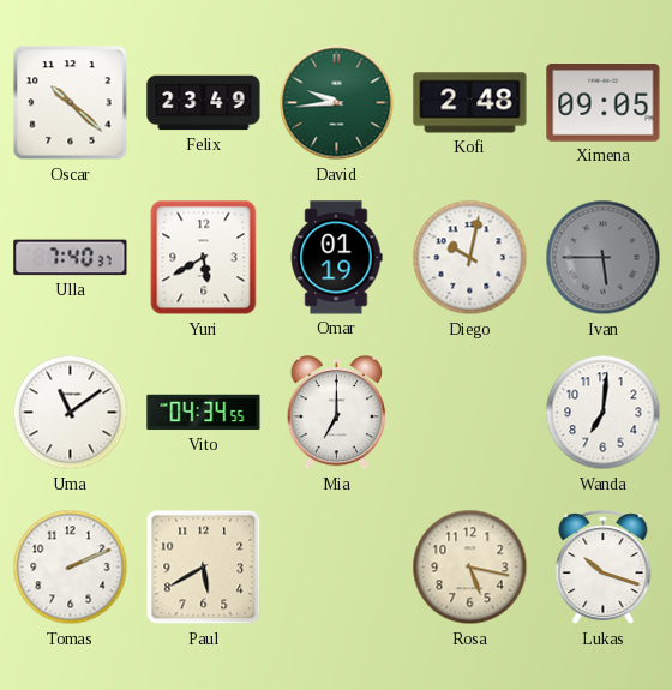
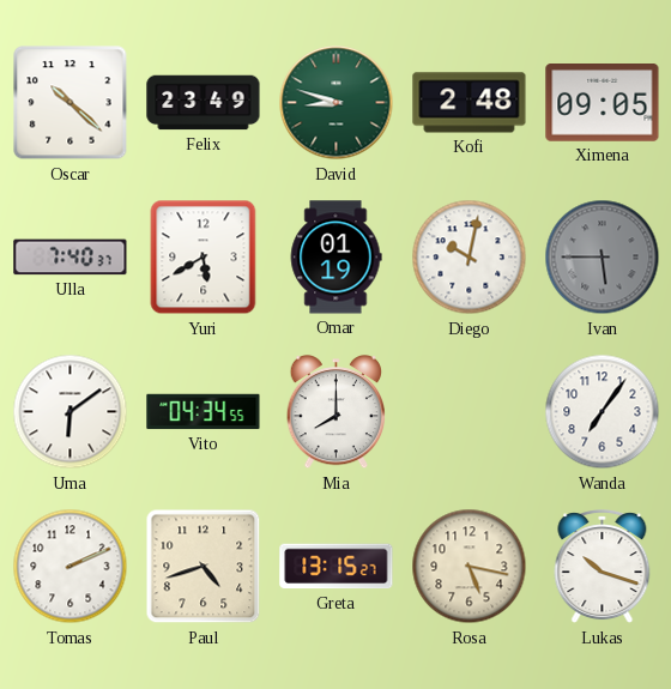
David: 9:44 -> 8:48
Uma: 11:09 -> 6:09
Mia: 7:00 -> 8:00
Wanda: 7:01 -> 7:06
Paul: 5:40 -> 4:42
Greta: none -> 13:15
